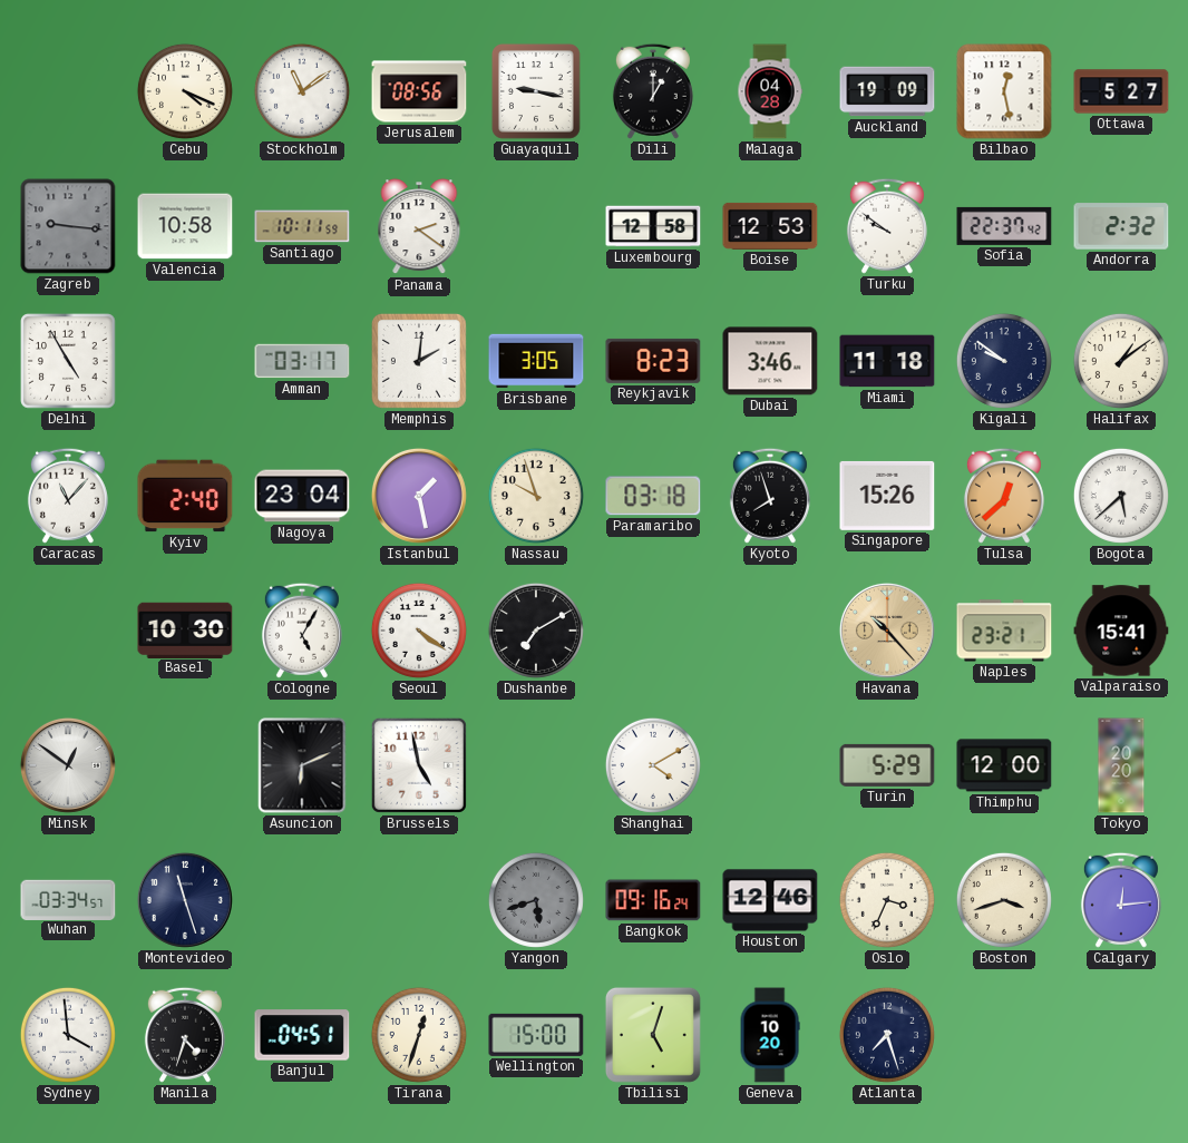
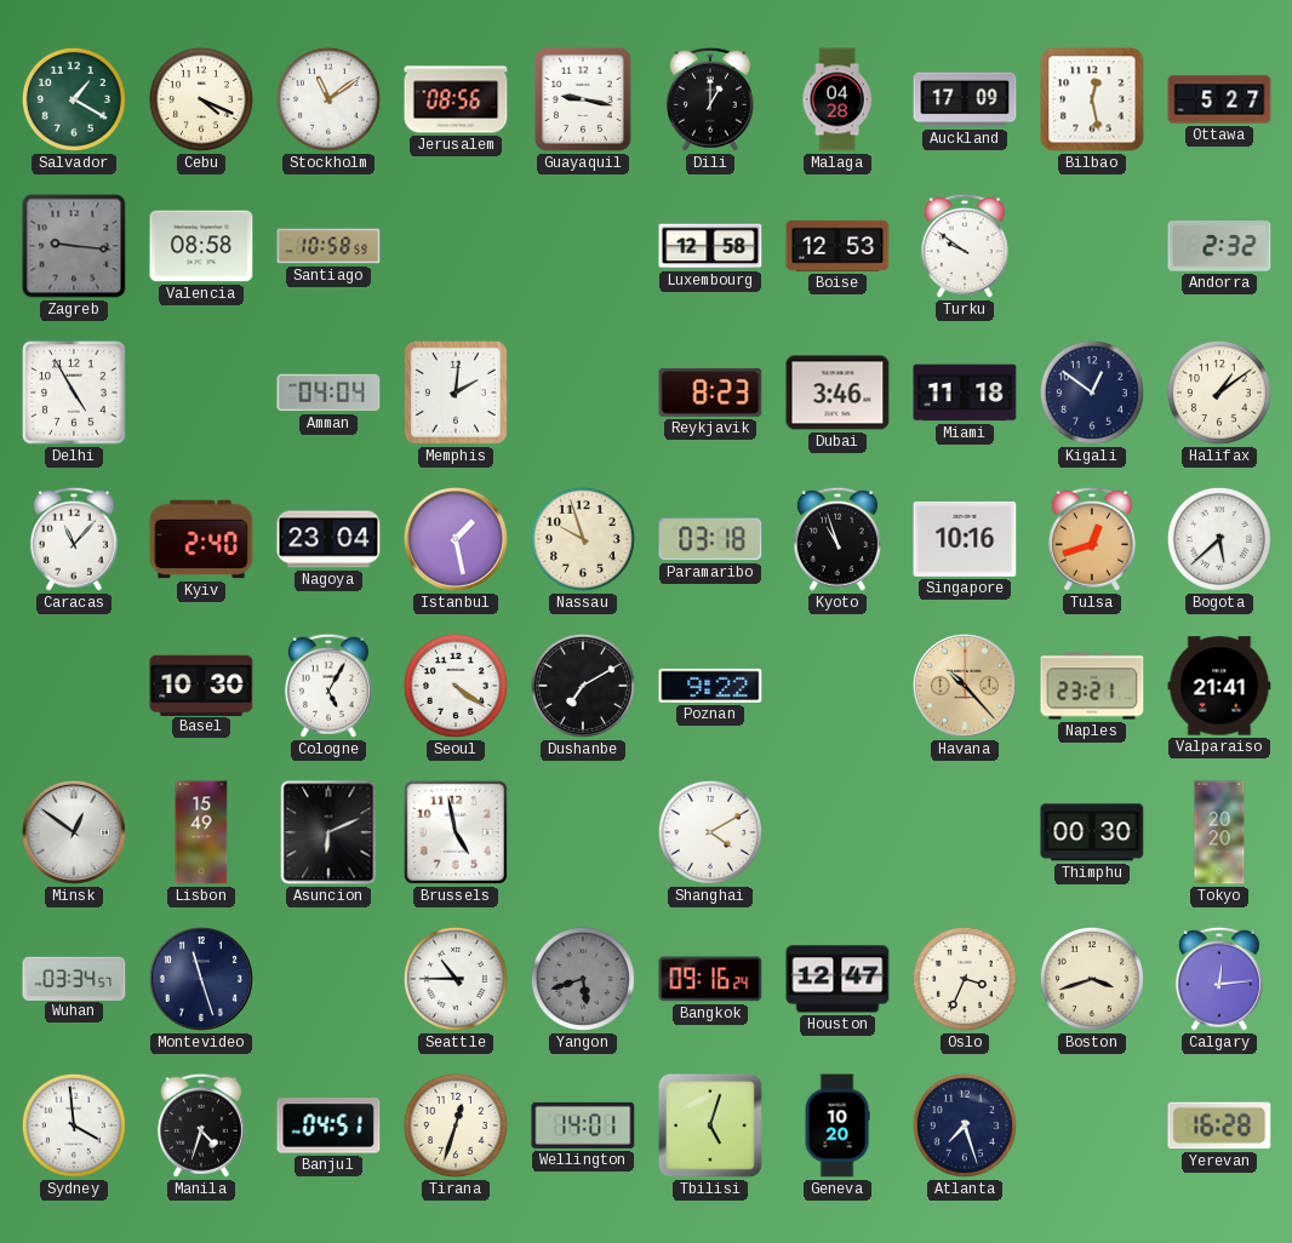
Salvador: none -> 1:20
Auckland: 19:09 -> 17:09
Valencia: 10:58 -> 08:58
Santiago: 10:11 -> 10:58
Panama: 2:21 -> none
Sofia: 22:37 -> none
Amman: 03:17 -> 04:04
Brisbane: 3:05 -> none
Kigali: 9:51 -> 12:51
Kyoto: 7:57 -> 10:57
Singapore: 15:26 -> 10:16
Tulsa: 12:38 -> 12:42
Poznan: none -> 9:22
Valparaiso: 15:41 -> 21:41
Lisbon: none -> 15:49
Turin: 5:29 -> none
Thimphu: 12:00 -> 00:30
Seattle: none -> 10:45
Houston: 12:46 -> 12:47
Wellington: 15:00 -> 14:01
Yerevan: none -> 16:28
